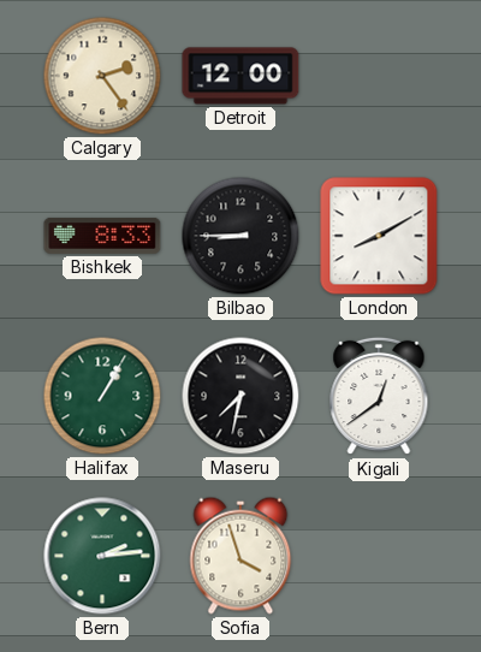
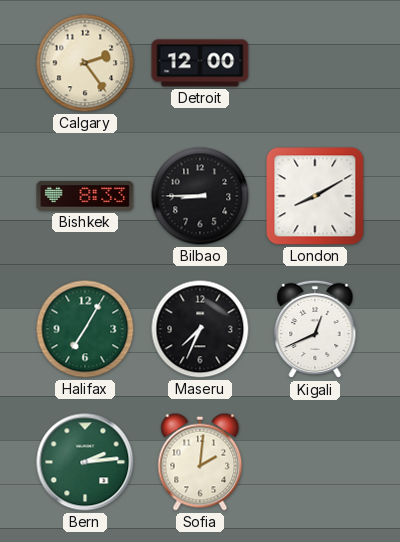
Halifax: 1:05 -> 7:05
Maseru: 7:32 -> 7:34
Kigali: 12:39 -> 12:41
Sofia: 3:57 -> 2:01
